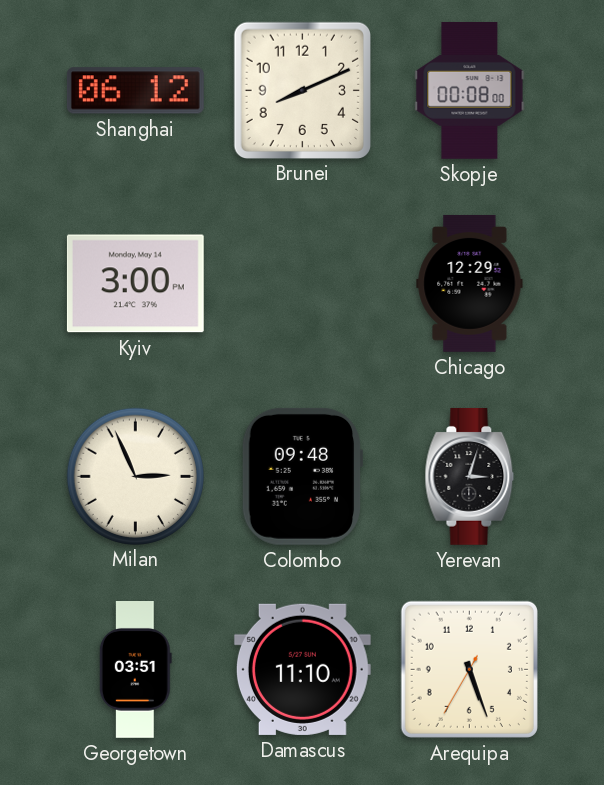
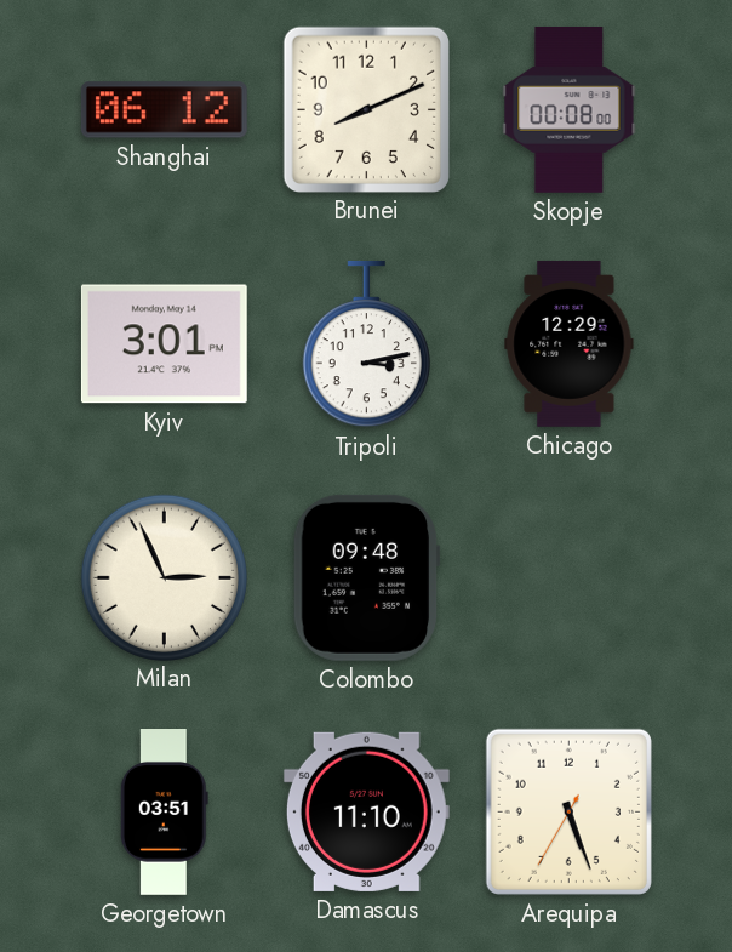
Kyiv: 3:00 -> 3:01
Tripoli: none -> 3:13
Yerevan: 3:03 -> none
